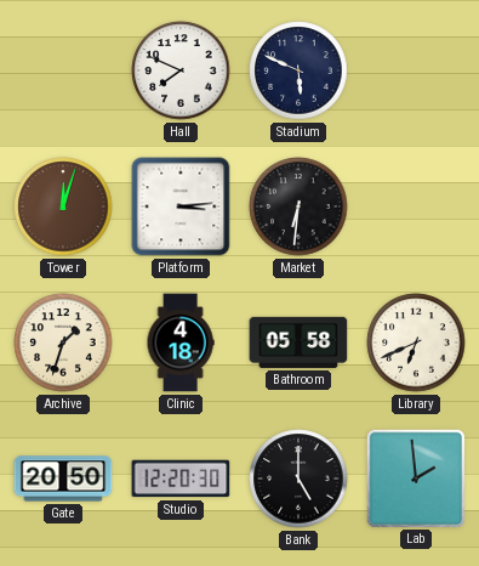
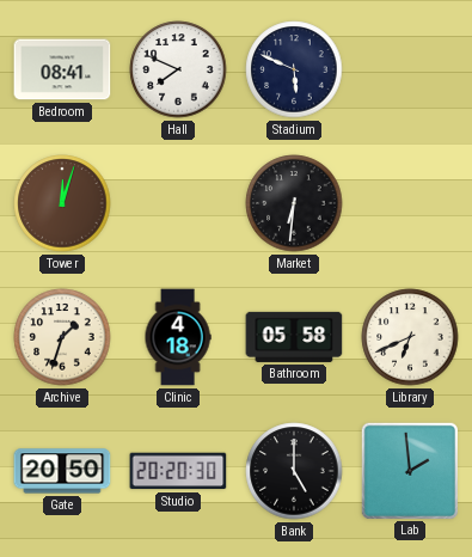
Bedroom: none -> 08:41
Platform: 3:14 -> none
Studio: 12:20 -> 20:20
